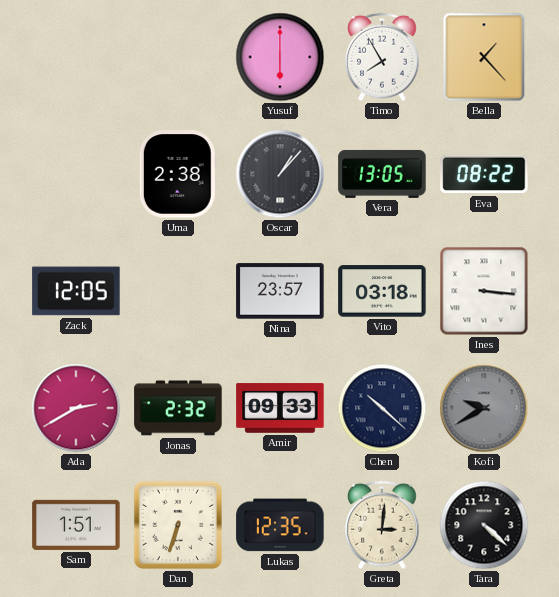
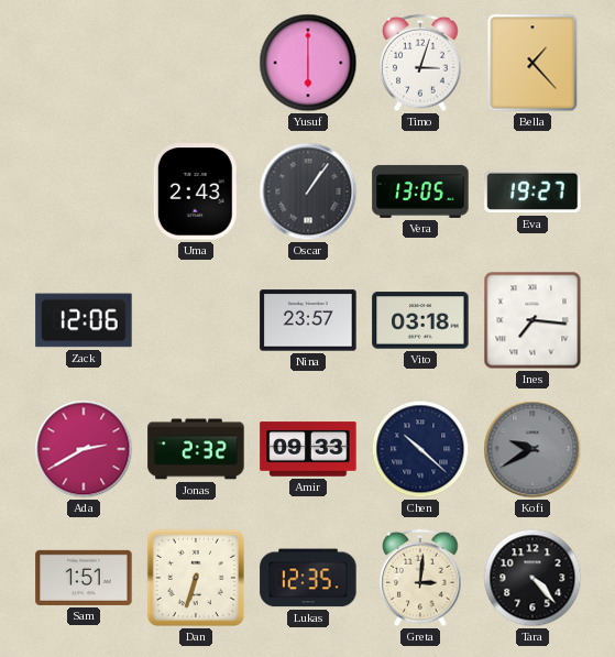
Timo: 7:55 -> 3:03
Uma: 2:38 -> 2:43
Oscar: 1:07 -> 1:06
Eva: 08:22 -> 19:27
Zack: 12:05 -> 12:06
Ines: 3:16 -> 7:16
Tara: 4:22 -> 4:23
